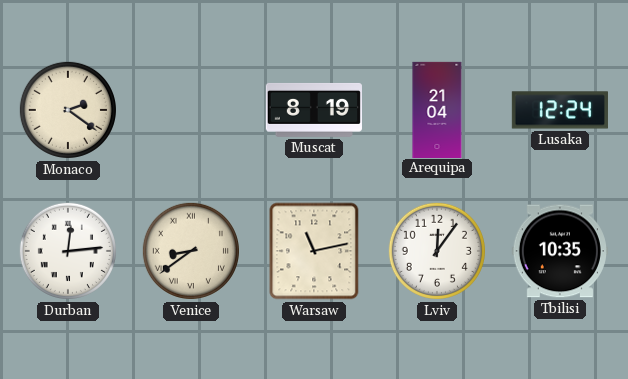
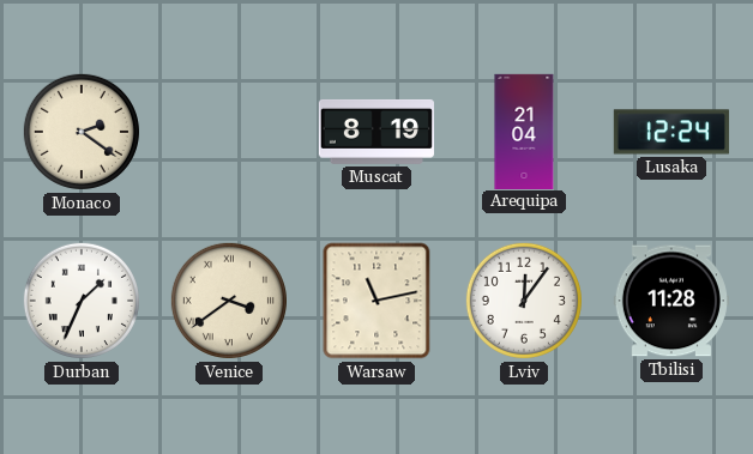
Durban: 12:14 -> 1:34
Venice: 8:39 -> 3:39
Tbilisi: 10:35 -> 11:28
